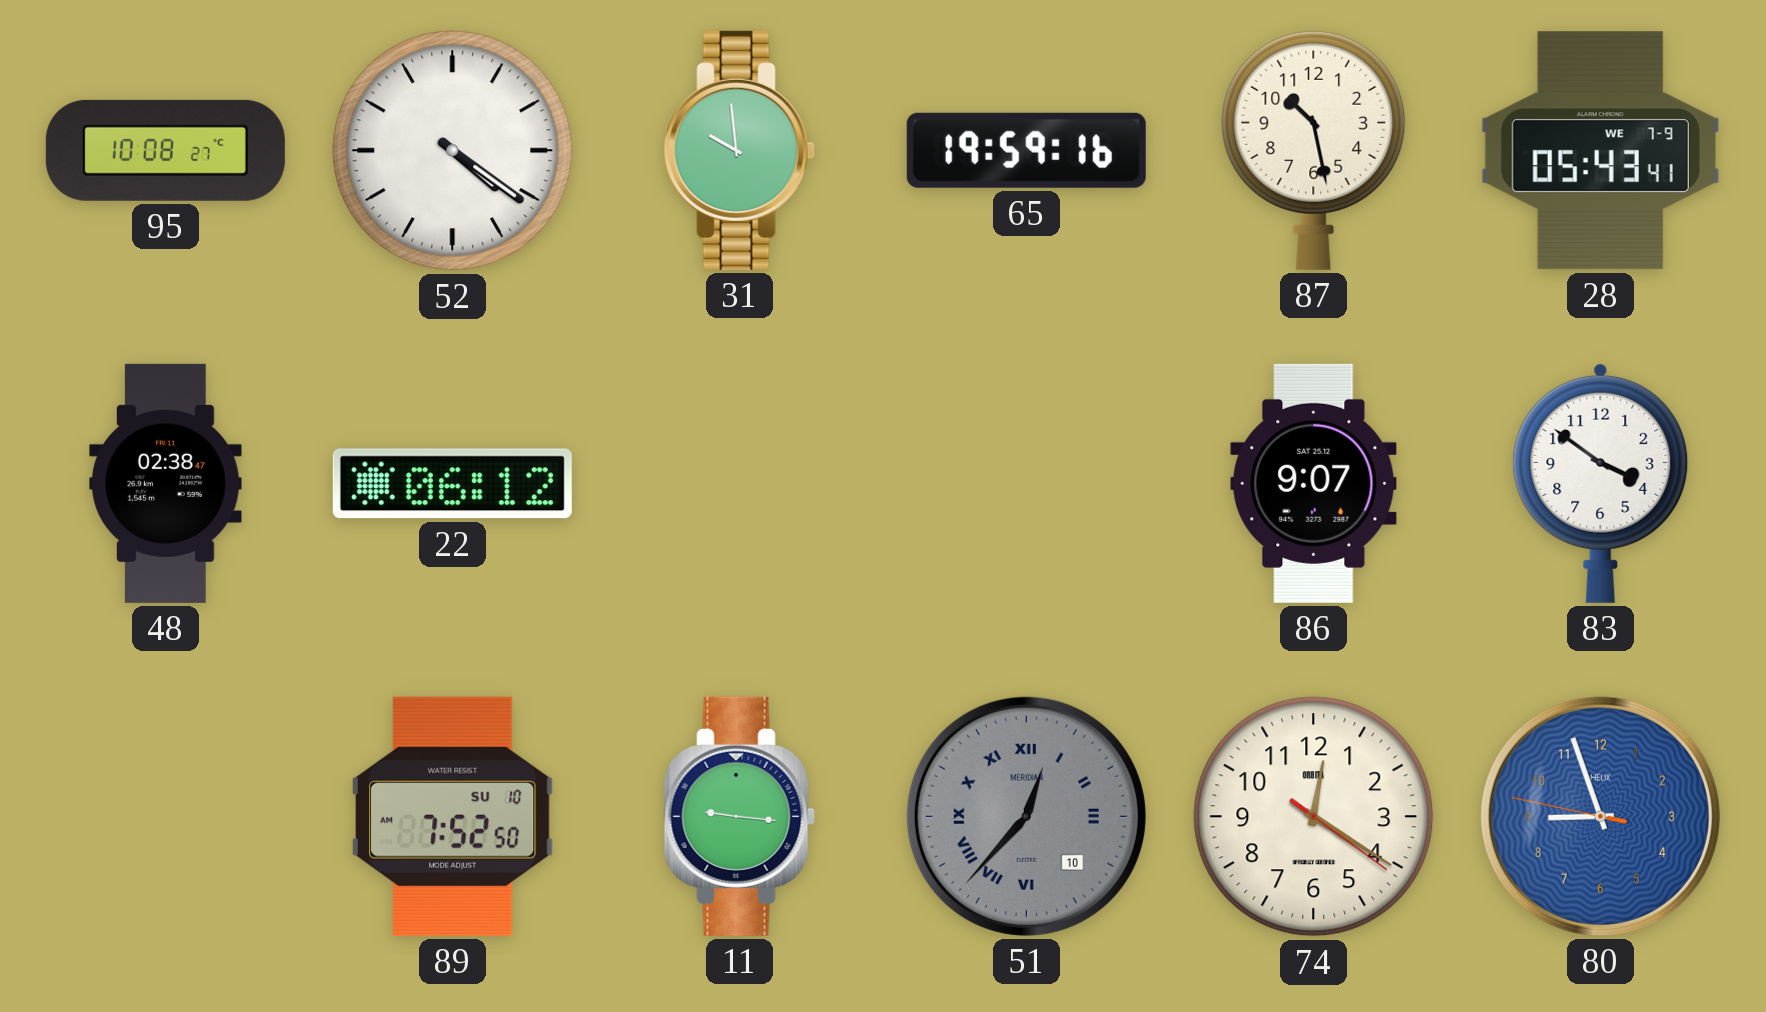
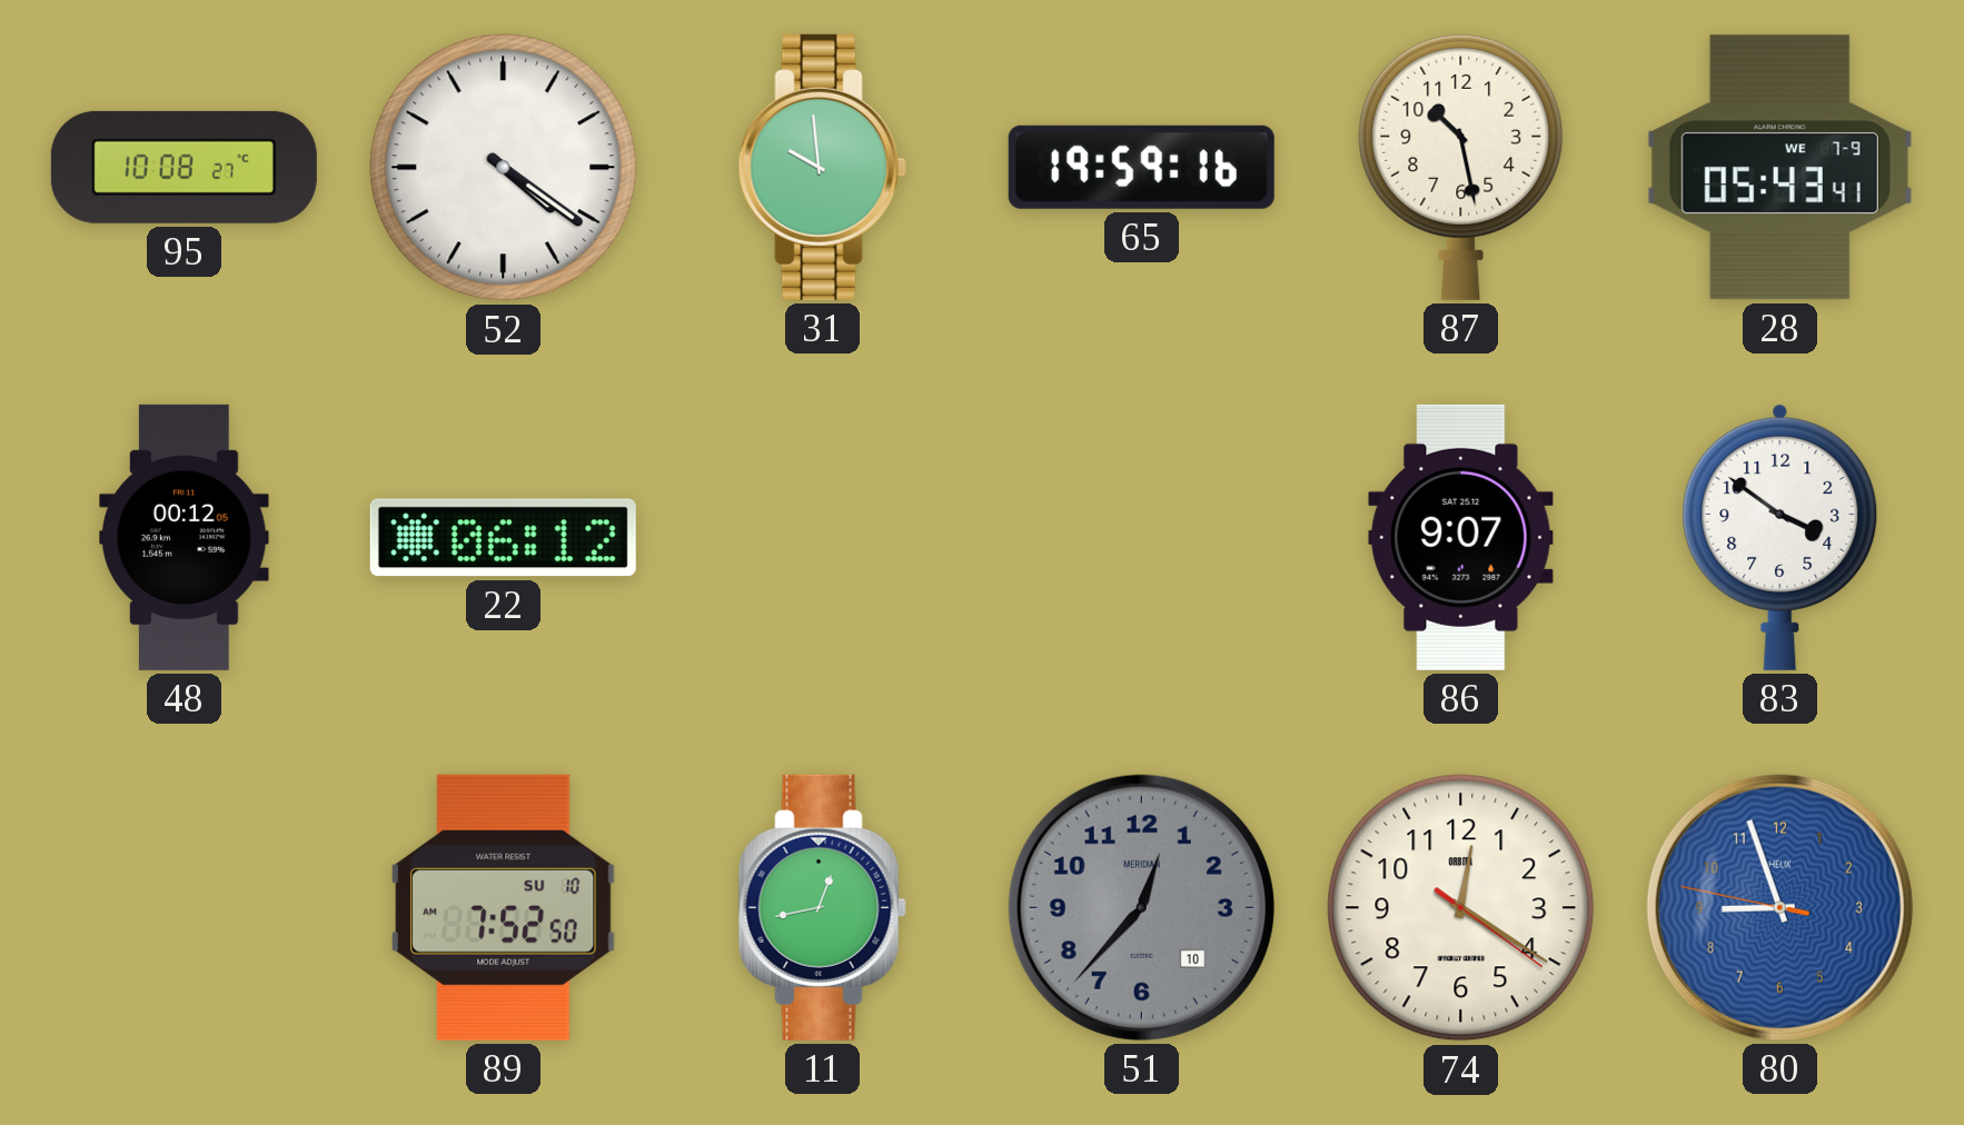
48: 02:38 -> 00:12
11: 9:16 -> 12:43
51 numerals: Roman -> Arabic
